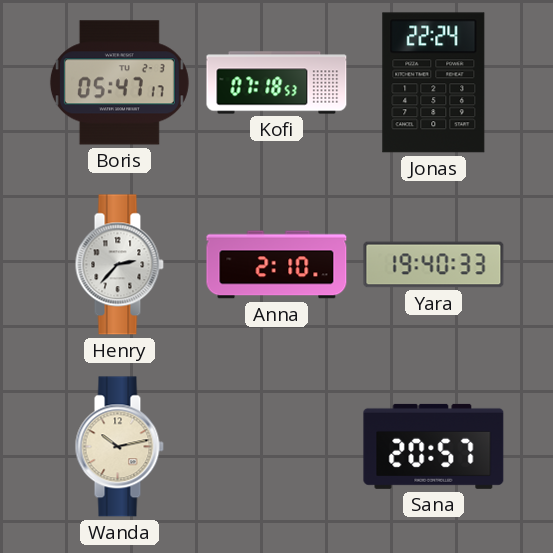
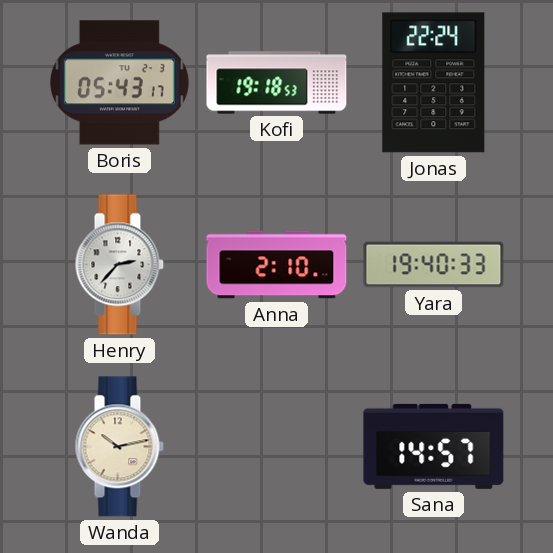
Boris: 05:47 -> 05:43
Kofi: 07:18 -> 19:18
Sana: 20:57 -> 14:57
